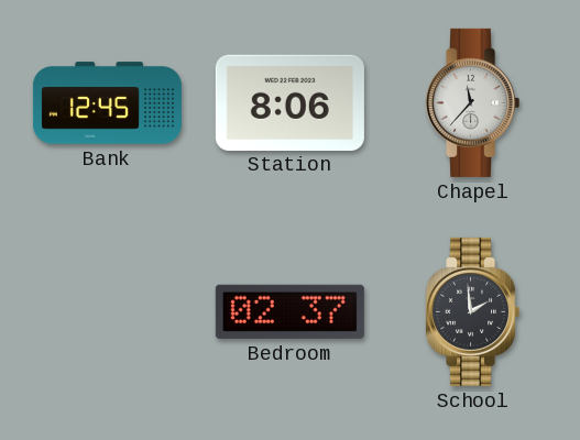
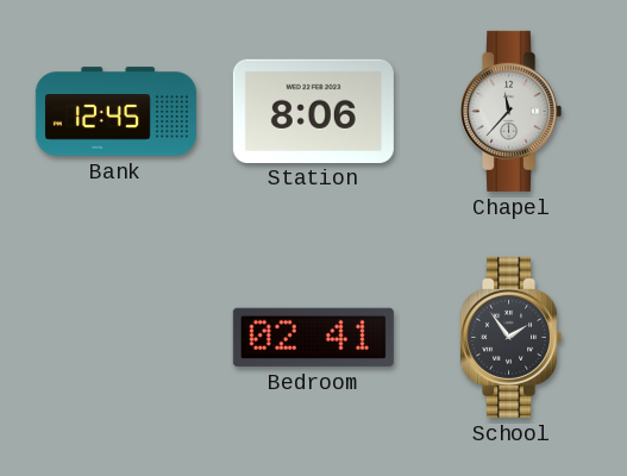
Bedroom: 02:37 -> 02:41
School: 1:59 -> 1:54
